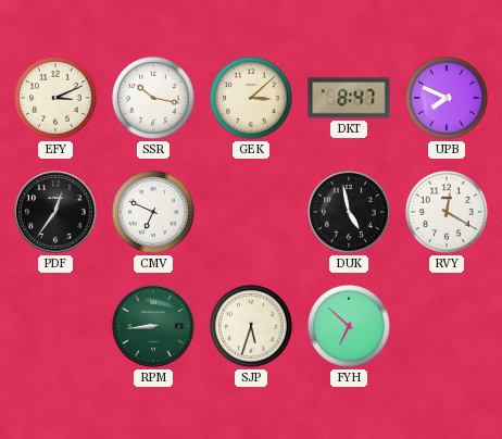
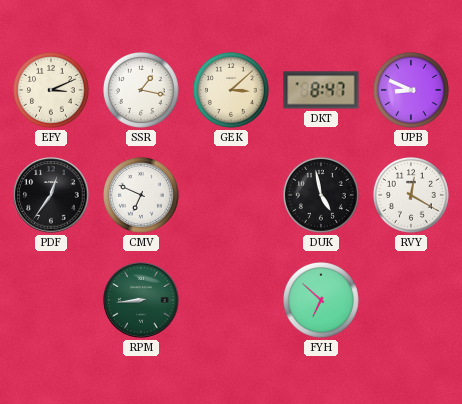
SSR: 10:17 -> 1:17
UPB: 7:49 -> 8:49
SJP: 5:33 -> none
